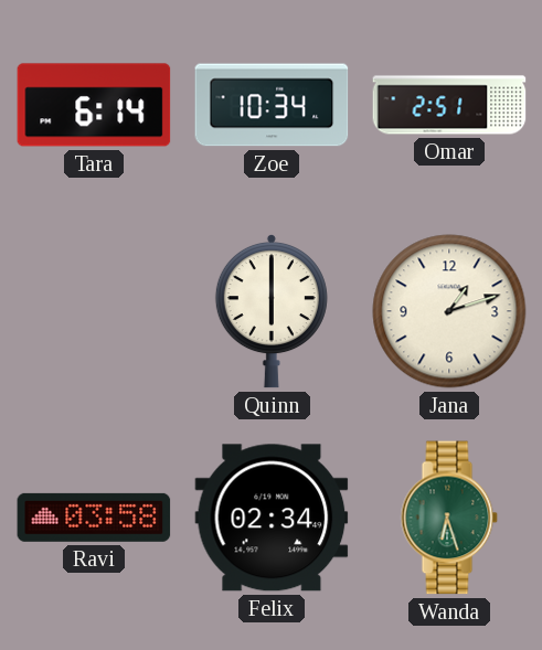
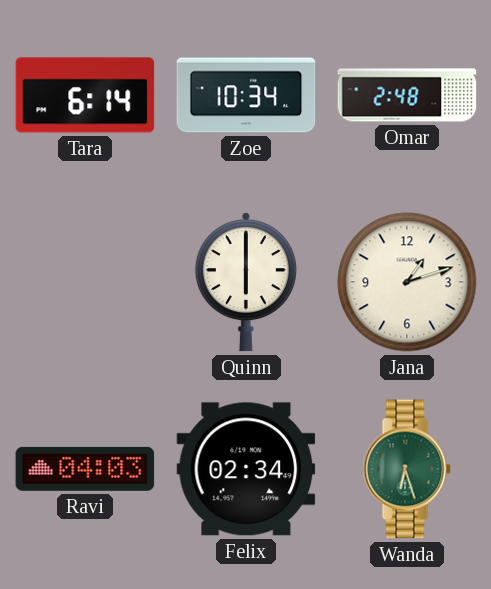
Omar: 2:51 -> 2:48
Ravi: 03:58 -> 04:03
